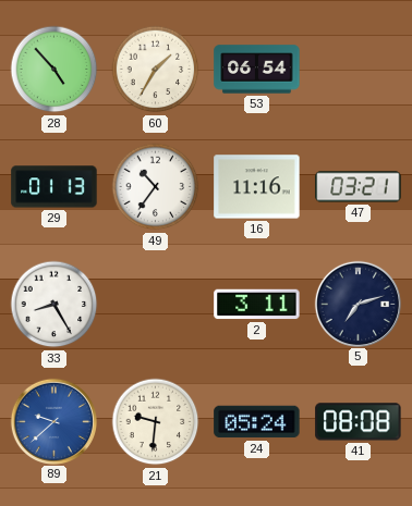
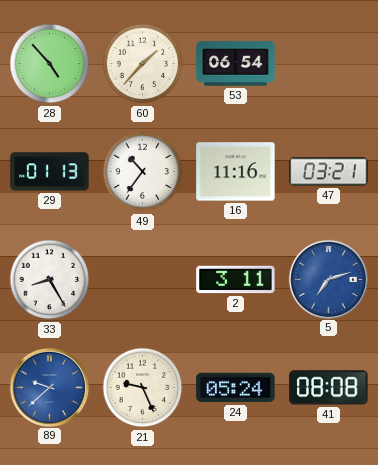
60: 1:35 -> 1:37
5 dial: navy -> blue
21: 9:31 -> 9:26
